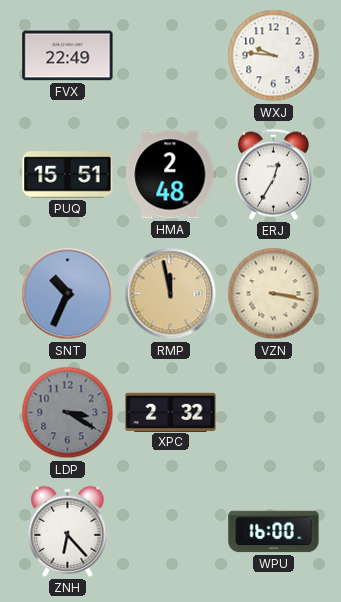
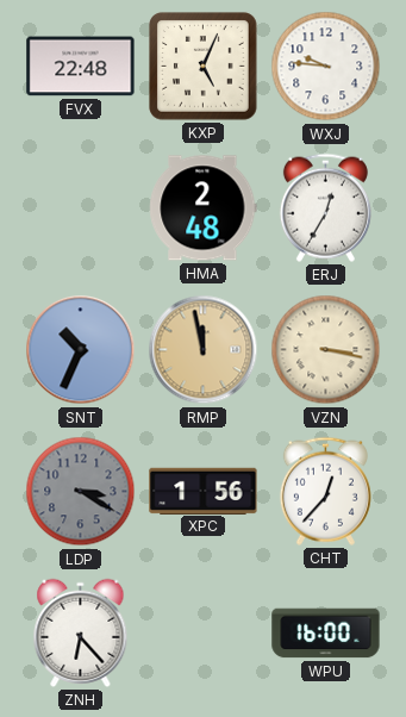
FVX: 22:49 -> 22:48
KXP: none -> 5:04
PUQ: 15:51 -> none
XPC: 2:32 -> 1:56
CHT: none -> 12:37
